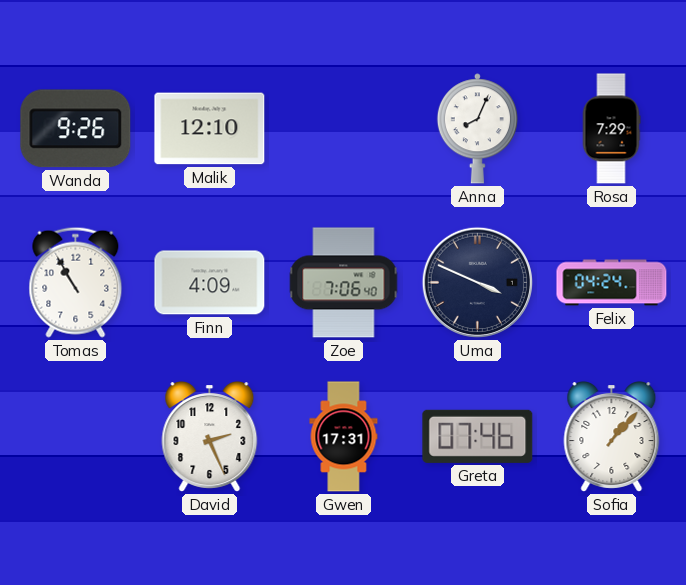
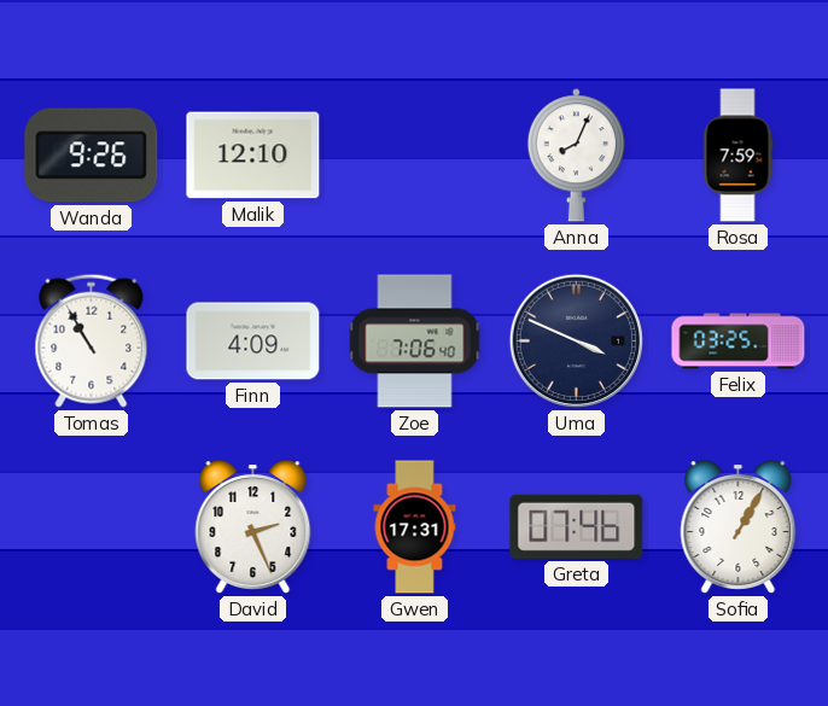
Rosa: 7:29 -> 7:59
Felix: 04:24 -> 03:25
Sofia: 1:07 -> 1:05
